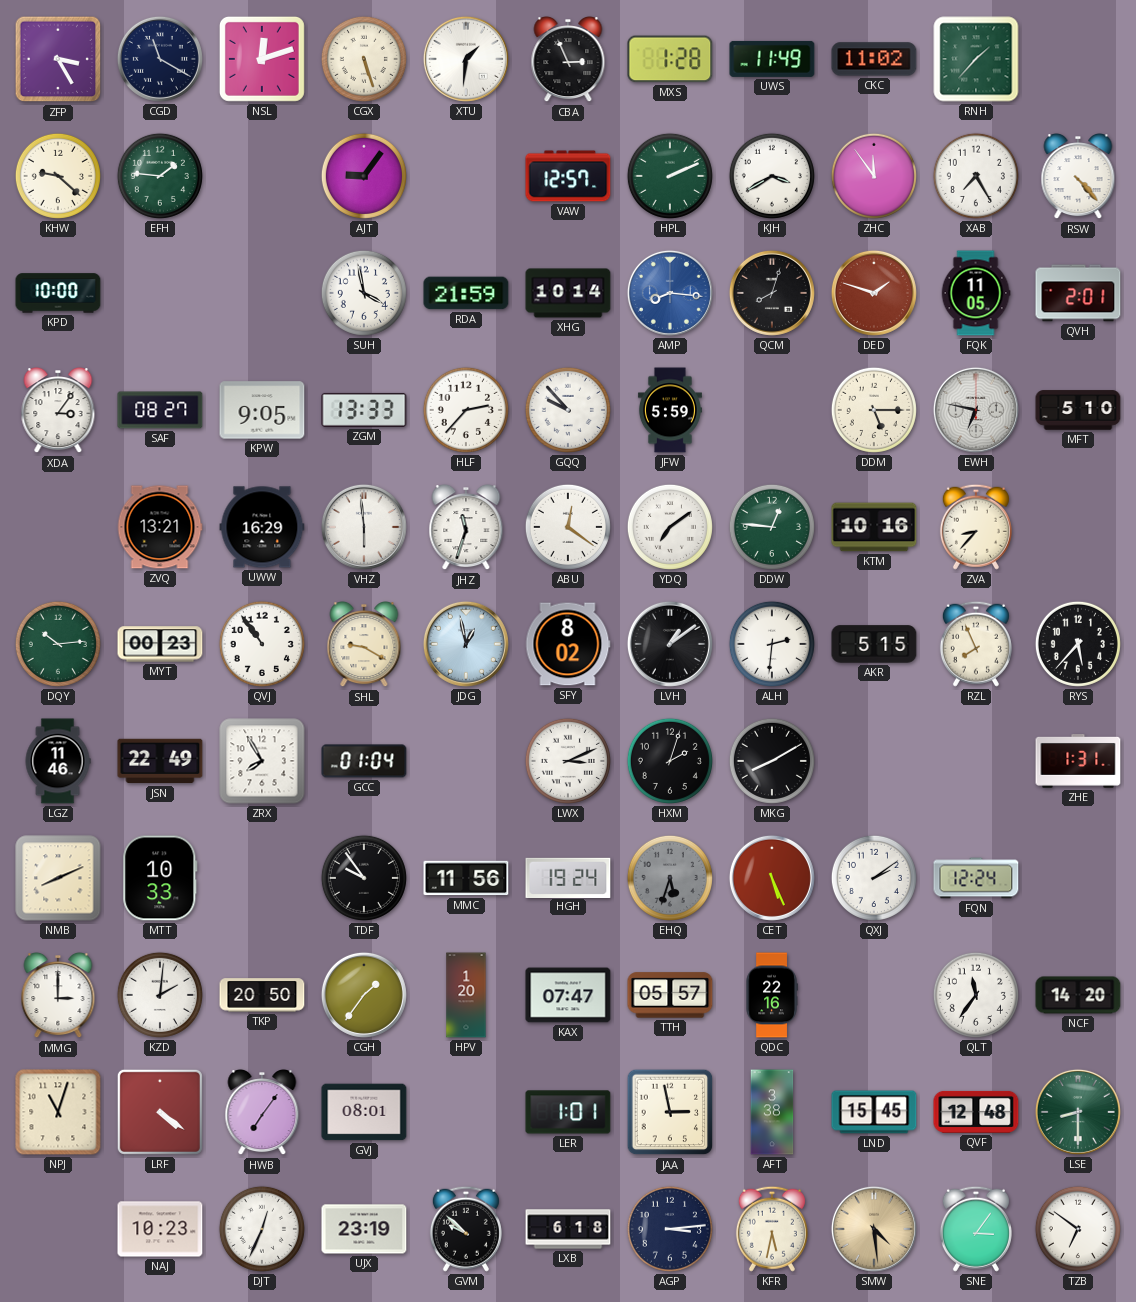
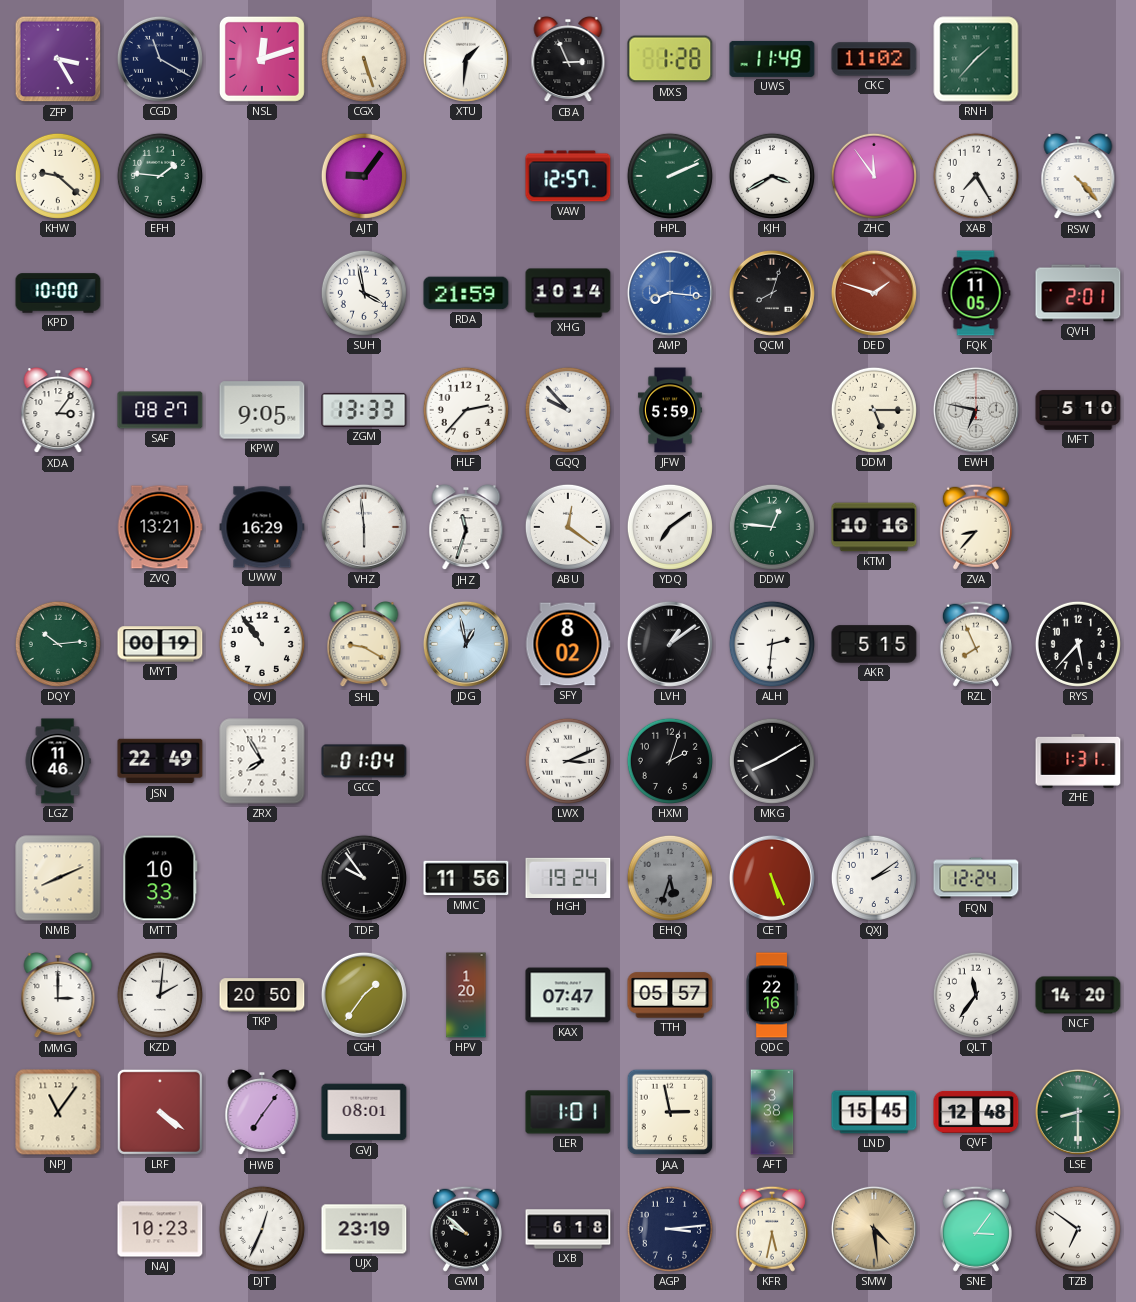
MYT: 00:23 -> 00:19
NPJ: 11:03 -> 11:06
